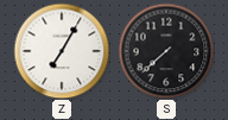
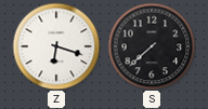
Z: 7:05 -> 6:18
